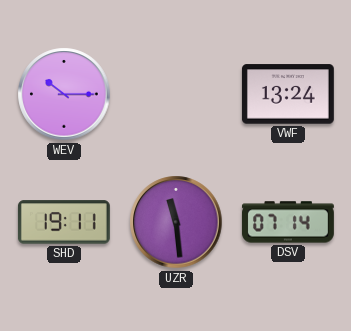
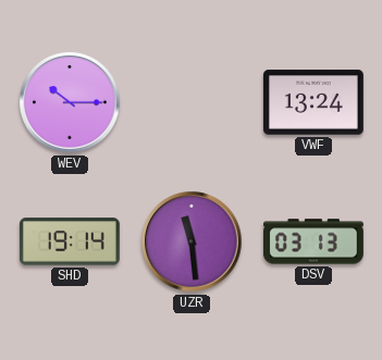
SHD: 19:11 -> 19:14
DSV: 07:14 -> 03:13
